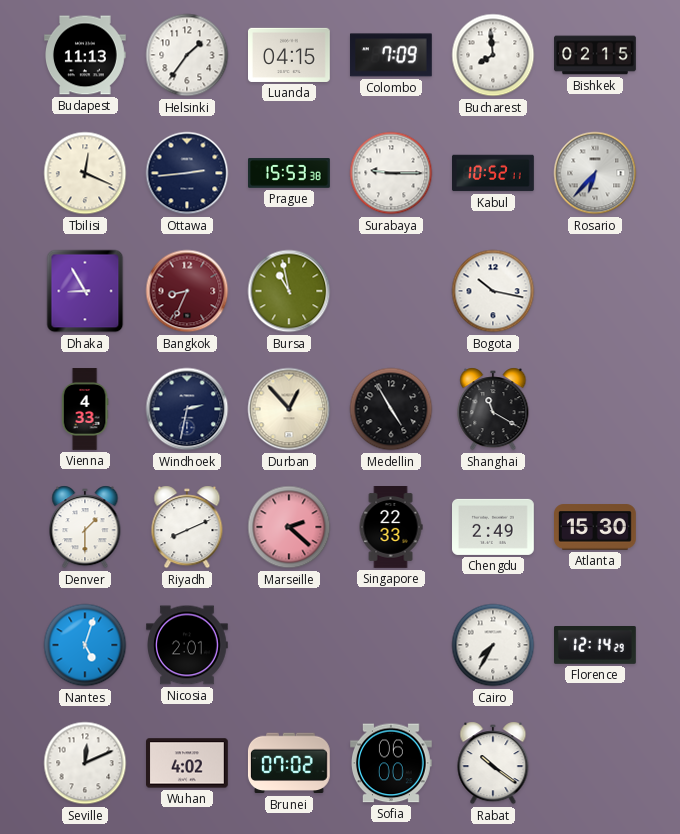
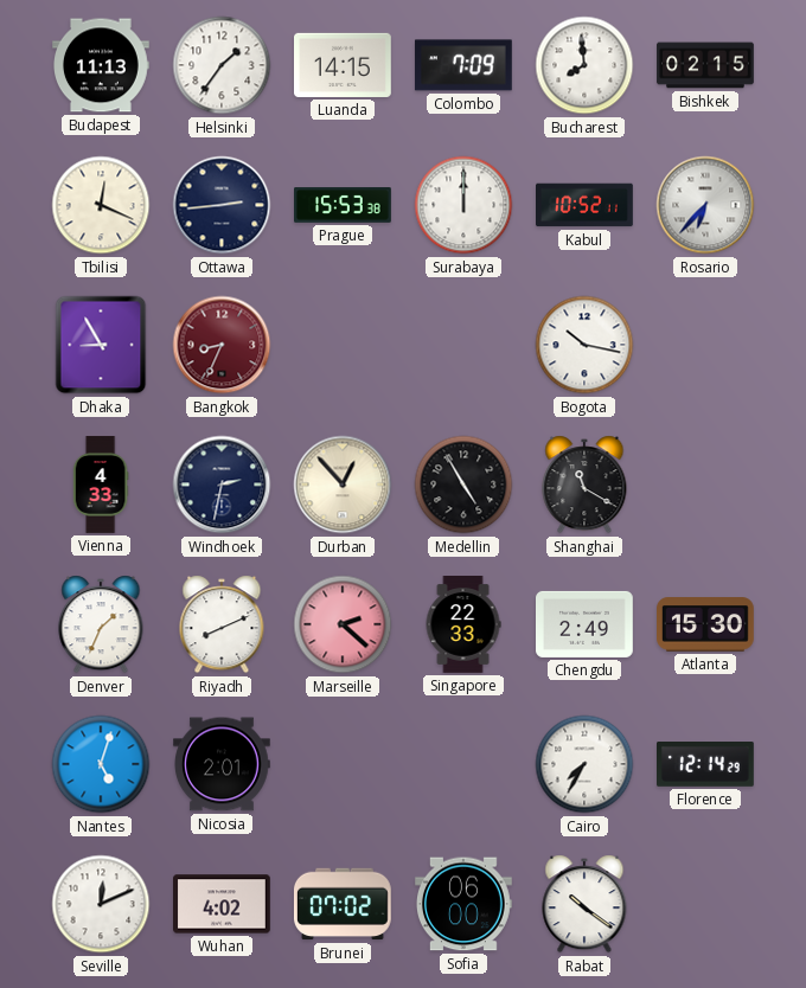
Luanda: 04:15 -> 14:15
Surabaya: 9:15 -> 12:00
Bursa: 10:58 -> none
Denver: 1:30 -> 1:34
